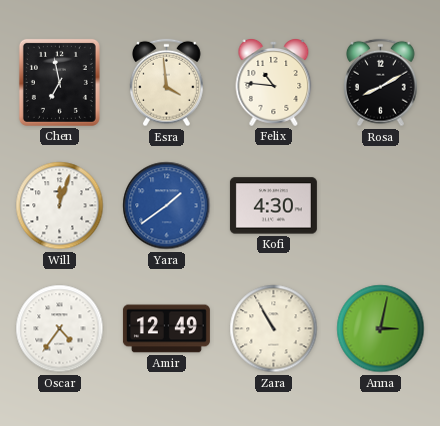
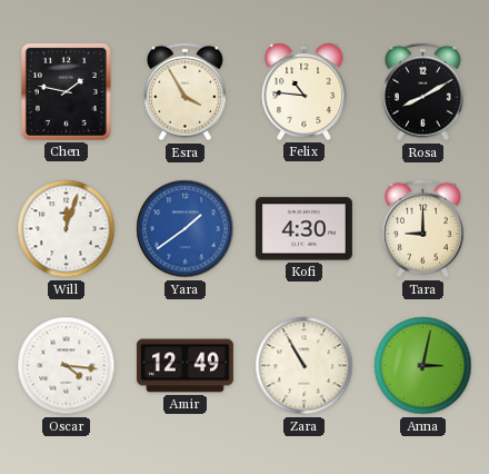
Chen: 6:58 -> 1:47
Esra: 3:59 -> 3:55
Tara: none -> 9:00
Oscar: 4:36 -> 4:16
